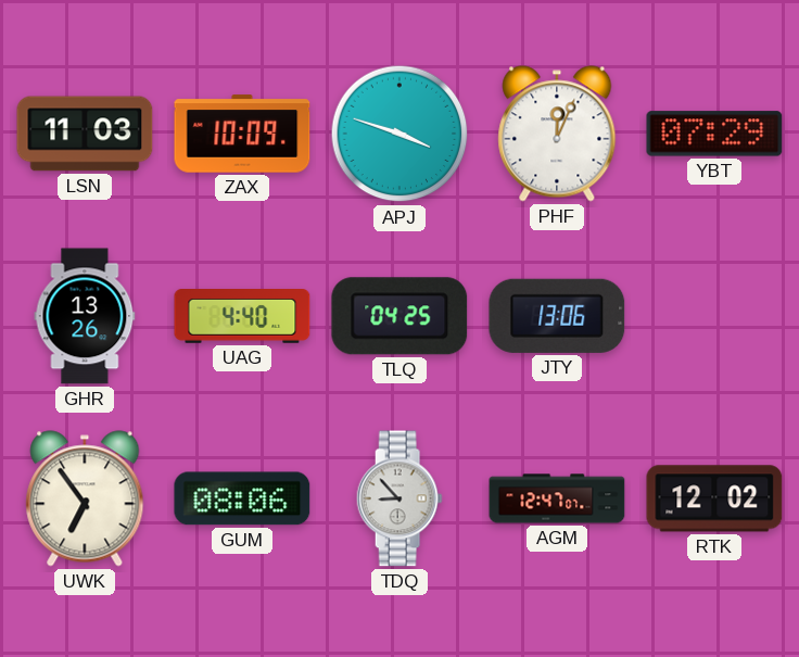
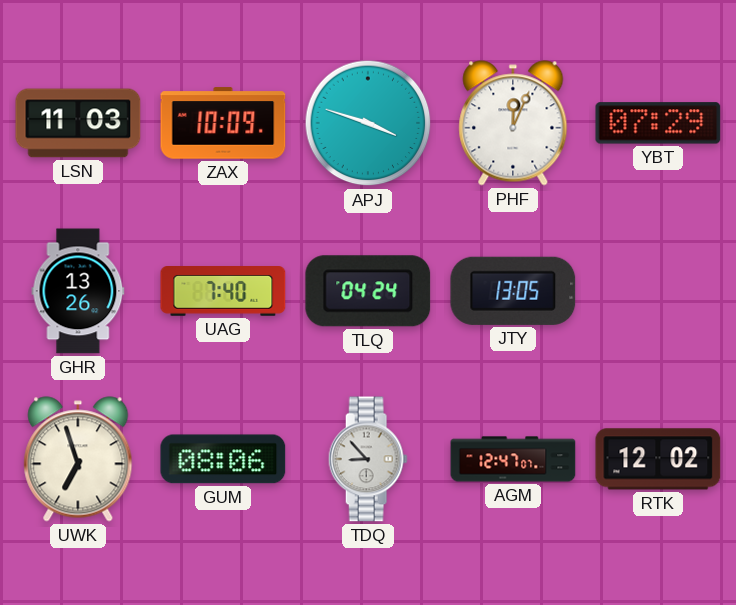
UAG: 4:40 -> 7:40
TLQ: 04:25 -> 04:24
JTY: 13:06 -> 13:05
UWK: 6:54 -> 6:57
